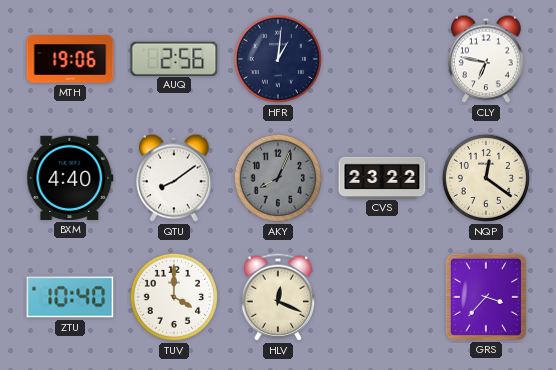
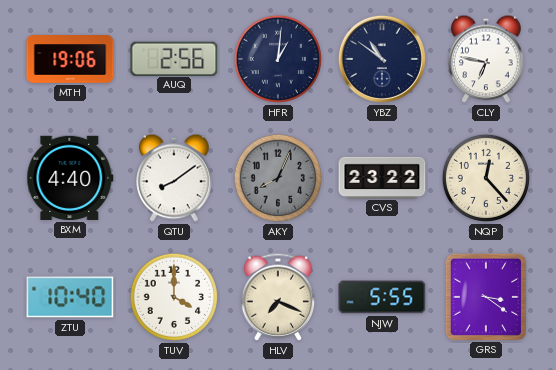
YBZ: none -> 10:51
NQP: 12:21 -> 12:23
HLV: 12:19 -> 7:19
NJW: none -> 5:55
GRS: 3:37 -> 3:21
